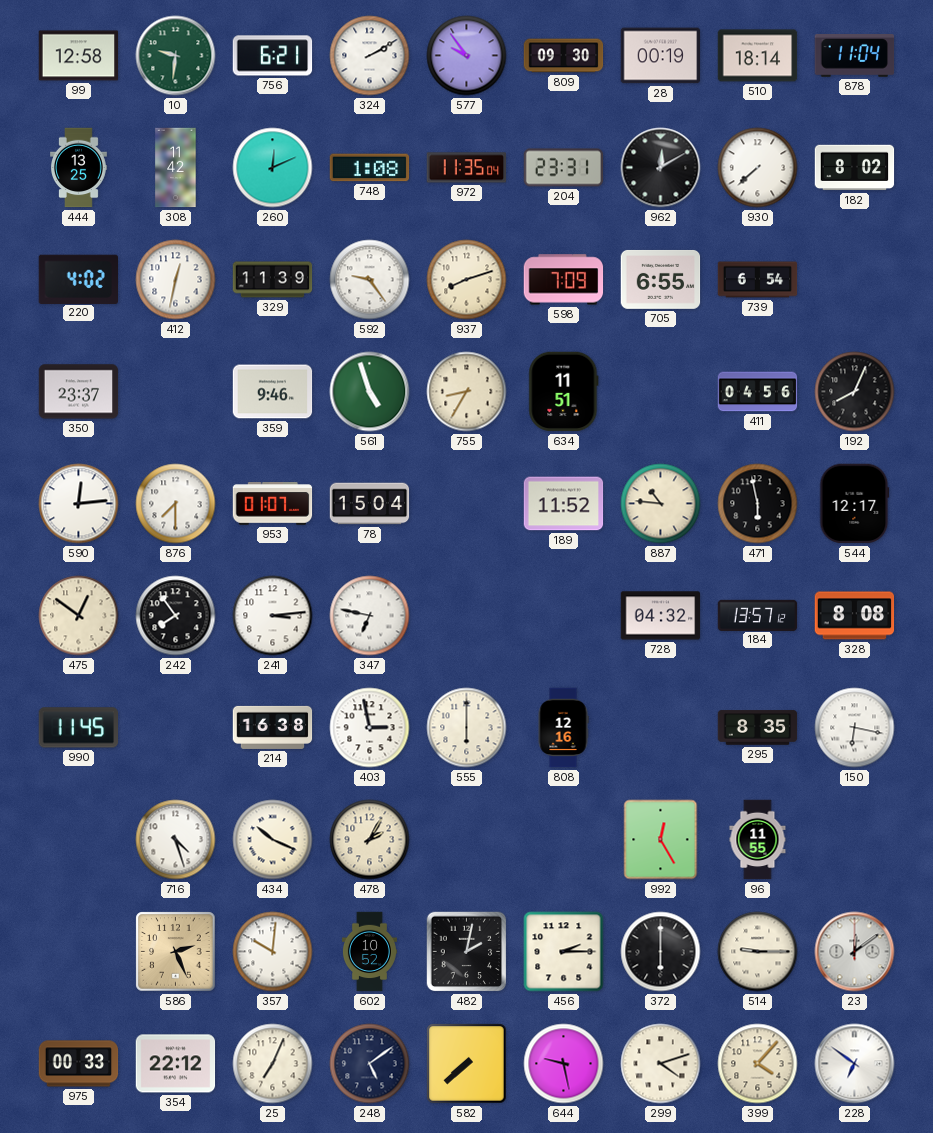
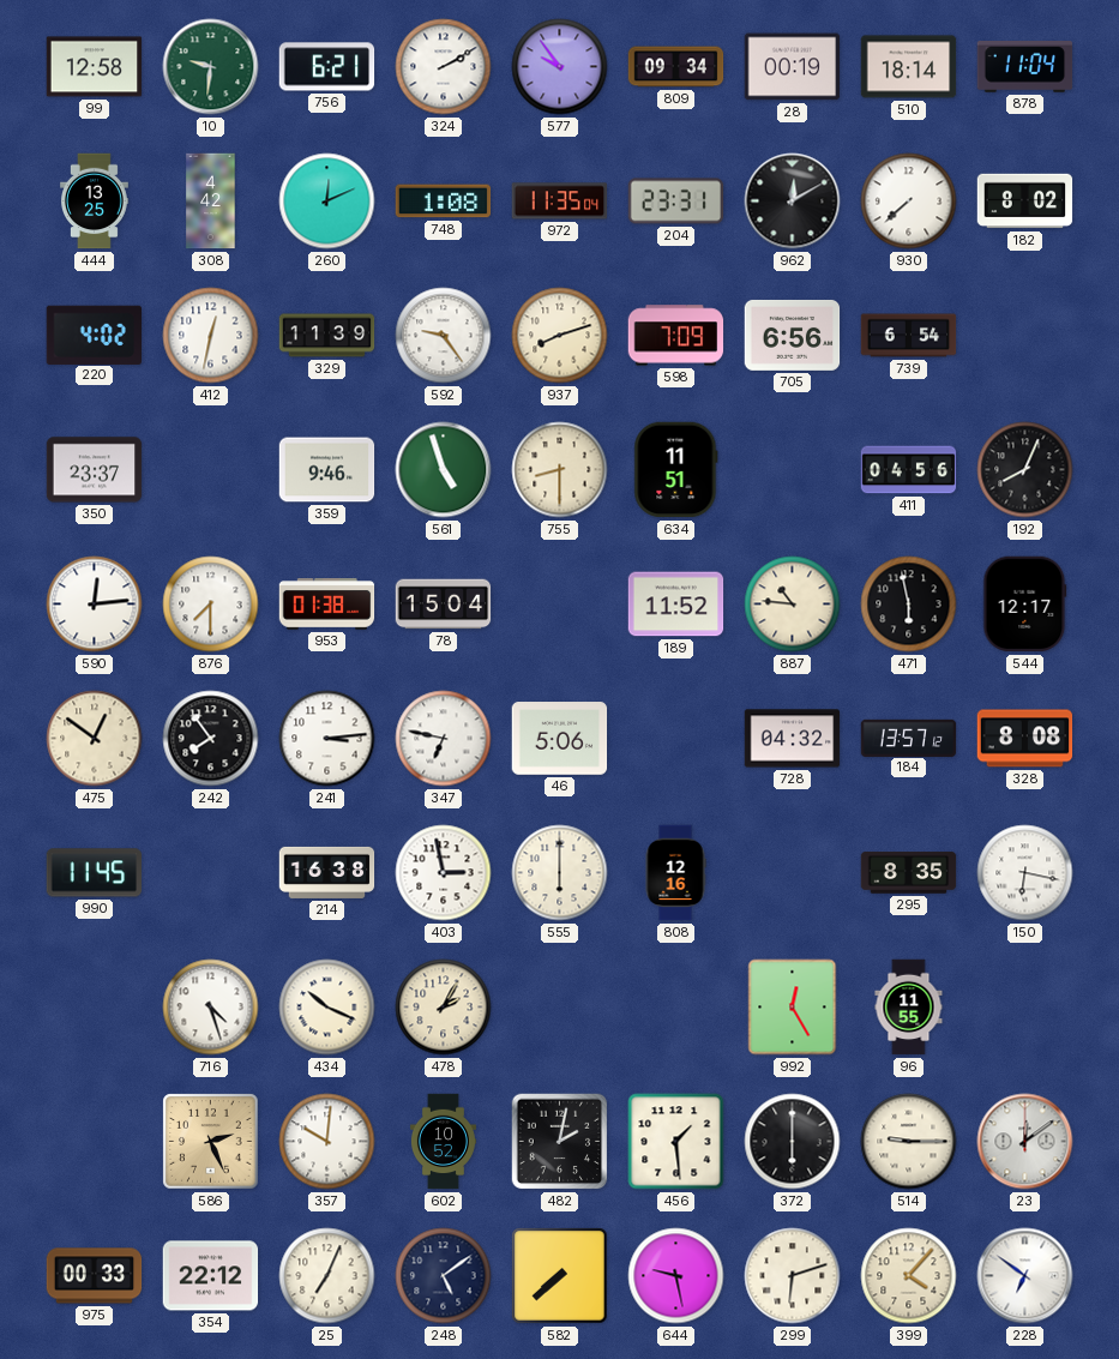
809: 09:30 -> 09:34
308: 11:42 -> 4:42
705: 6:55 -> 6:56
755: 8:35 -> 8:30
953: 01:07 -> 01:38
46: none -> 5:06
456: 2:15 -> 1:29
299: 4:12 -> 6:12
